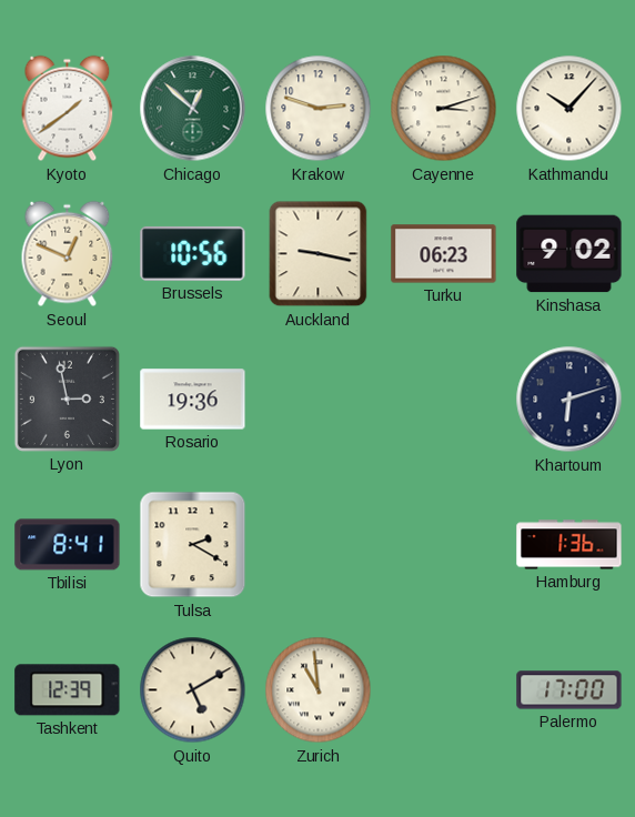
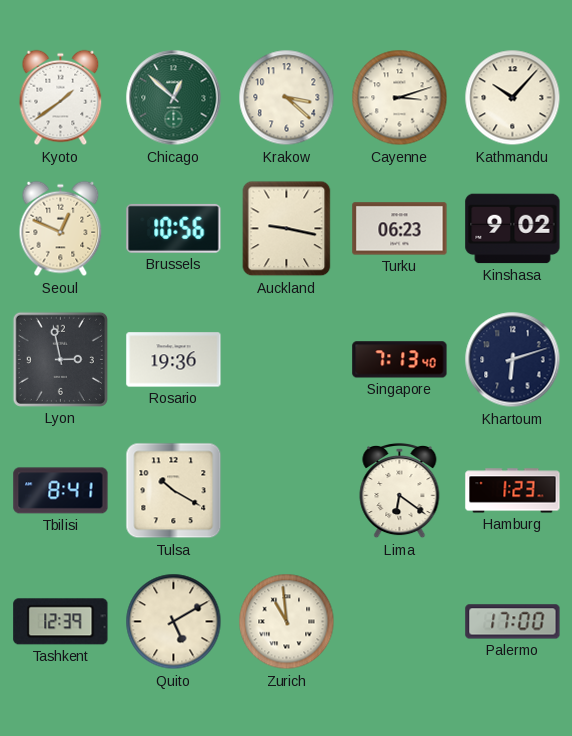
Krakow: 2:48 -> 3:22
Singapore: none -> 7:13
Tulsa: 2:20 -> 10:20
Lima: none -> 6:21
Hamburg: 1:36 -> 1:23
